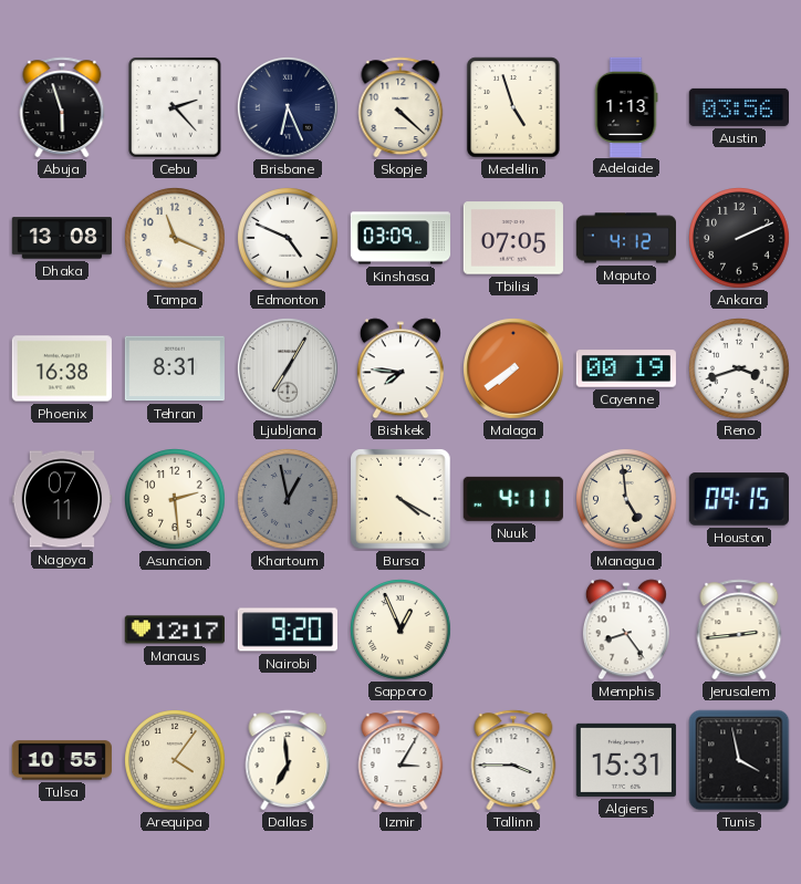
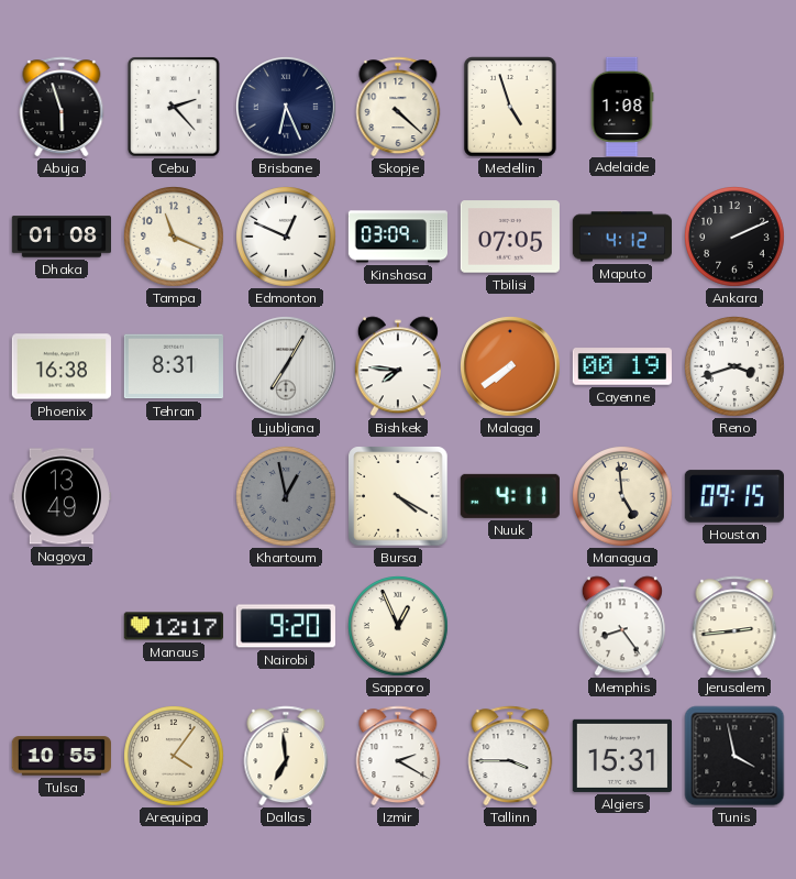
Adelaide: 1:13 -> 1:08
Austin: 03:56 -> none
Dhaka: 13:08 -> 01:08
Edmonton: 4:49 -> 12:49
Nagoya: 07:11 -> 13:49
Asuncion: 2:29 -> none
Izmir: 3:05 -> 2:20
